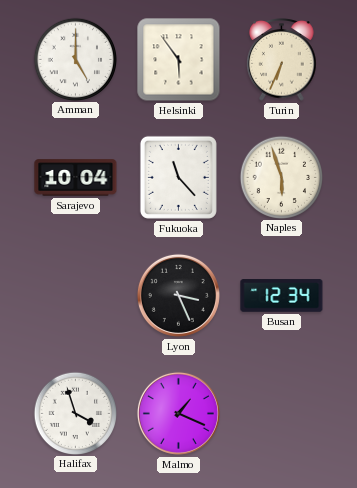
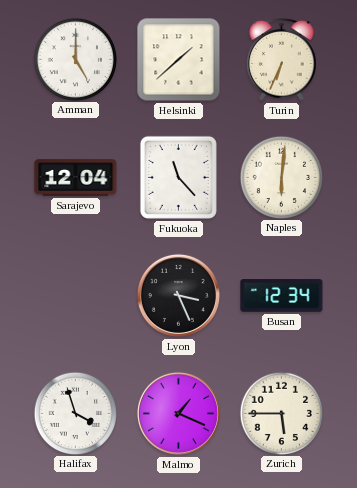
Helsinki: 5:54 -> 1:38
Sarajevo: 10:04 -> 12:04
Naples: 5:57 -> 6:01
Zurich: none -> 5:45
